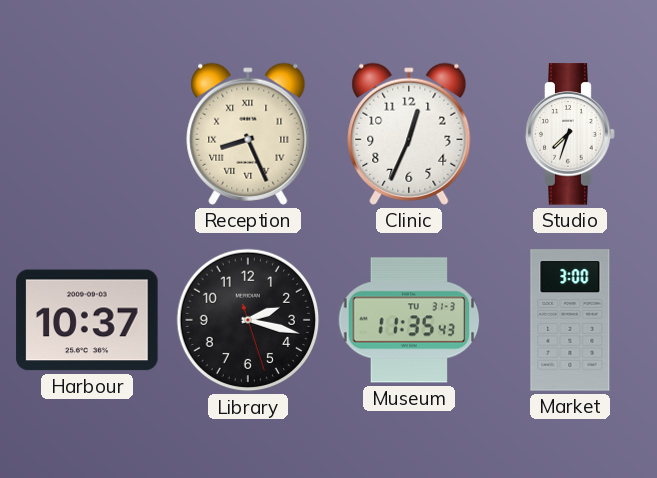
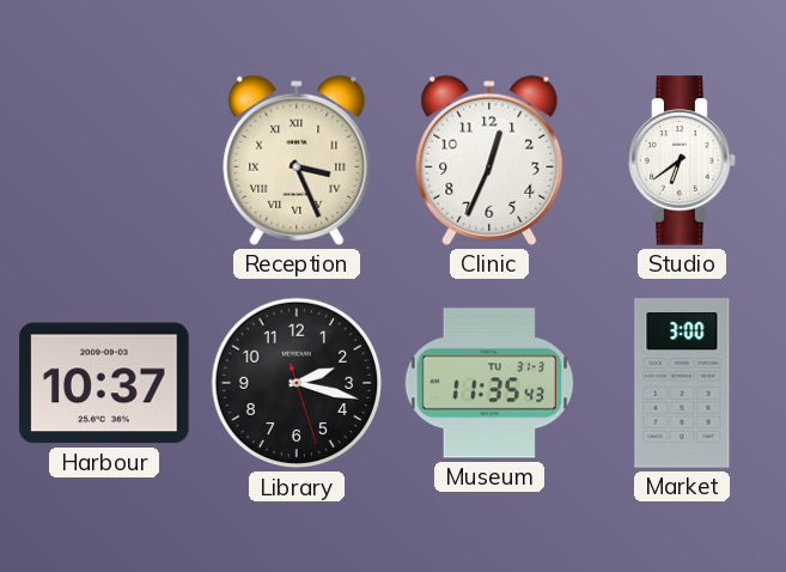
Reception: 8:26 -> 3:26
Studio: 7:33 -> 6:39
